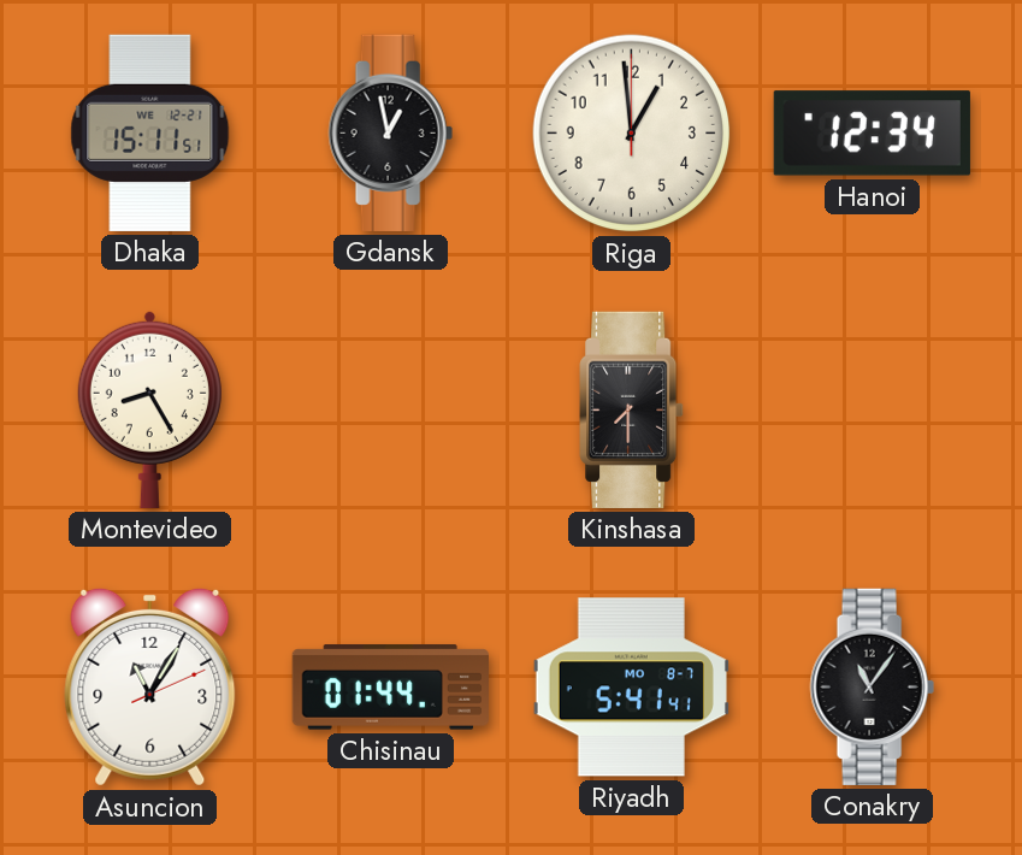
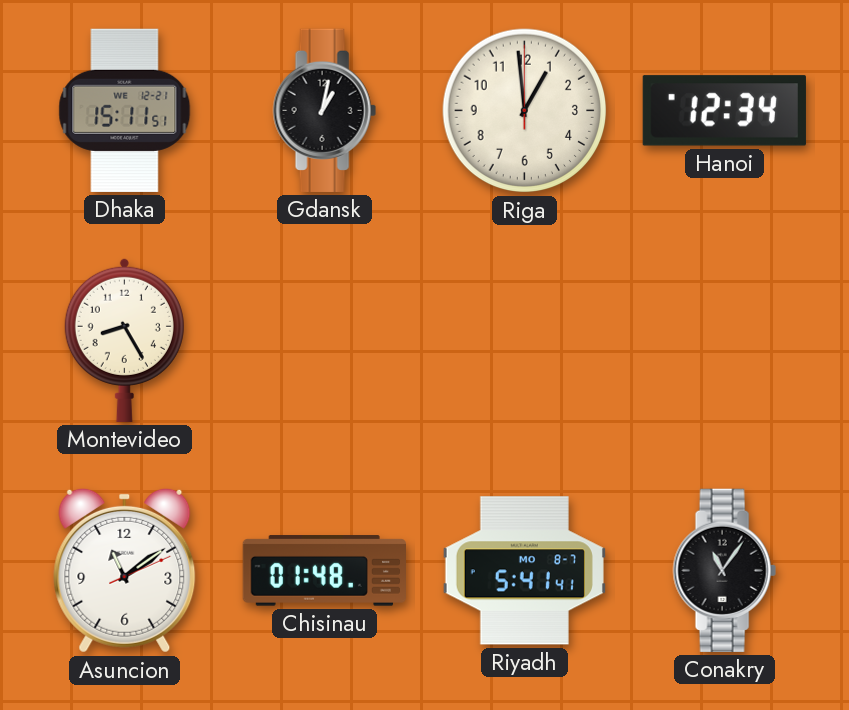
Gdansk: 12:58 -> 1:02
Kinshasa: 7:30 -> none
Asuncion: 11:05 -> 11:09
Chisinau: 01:44 -> 01:48
